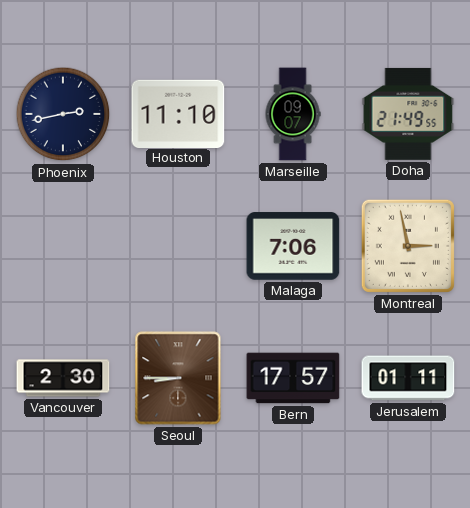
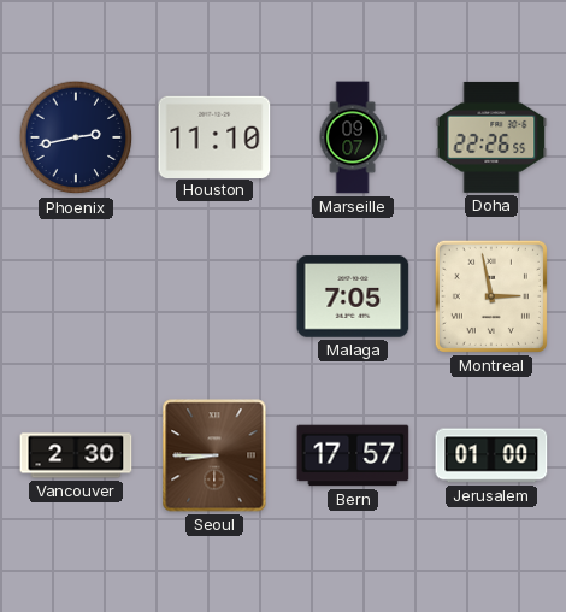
Doha: 21:49 -> 22:26
Malaga: 7:06 -> 7:05
Jerusalem: 01:11 -> 01:00
